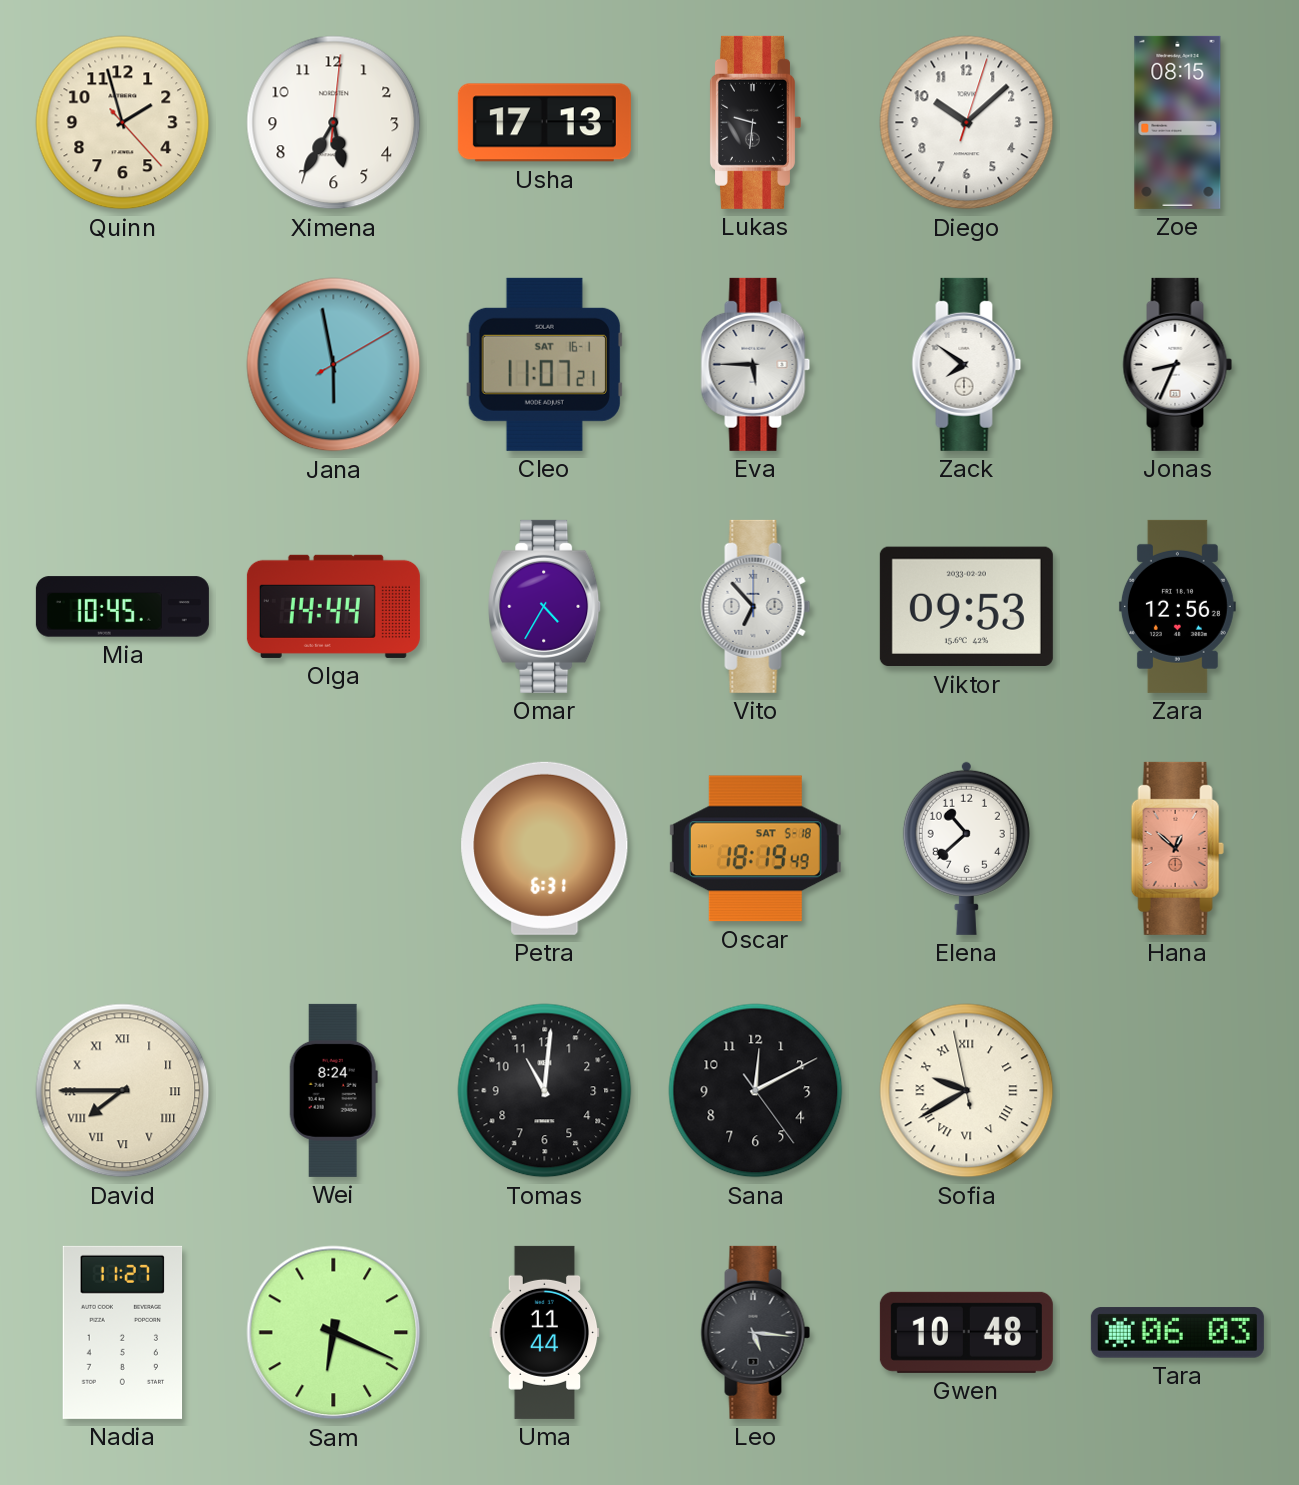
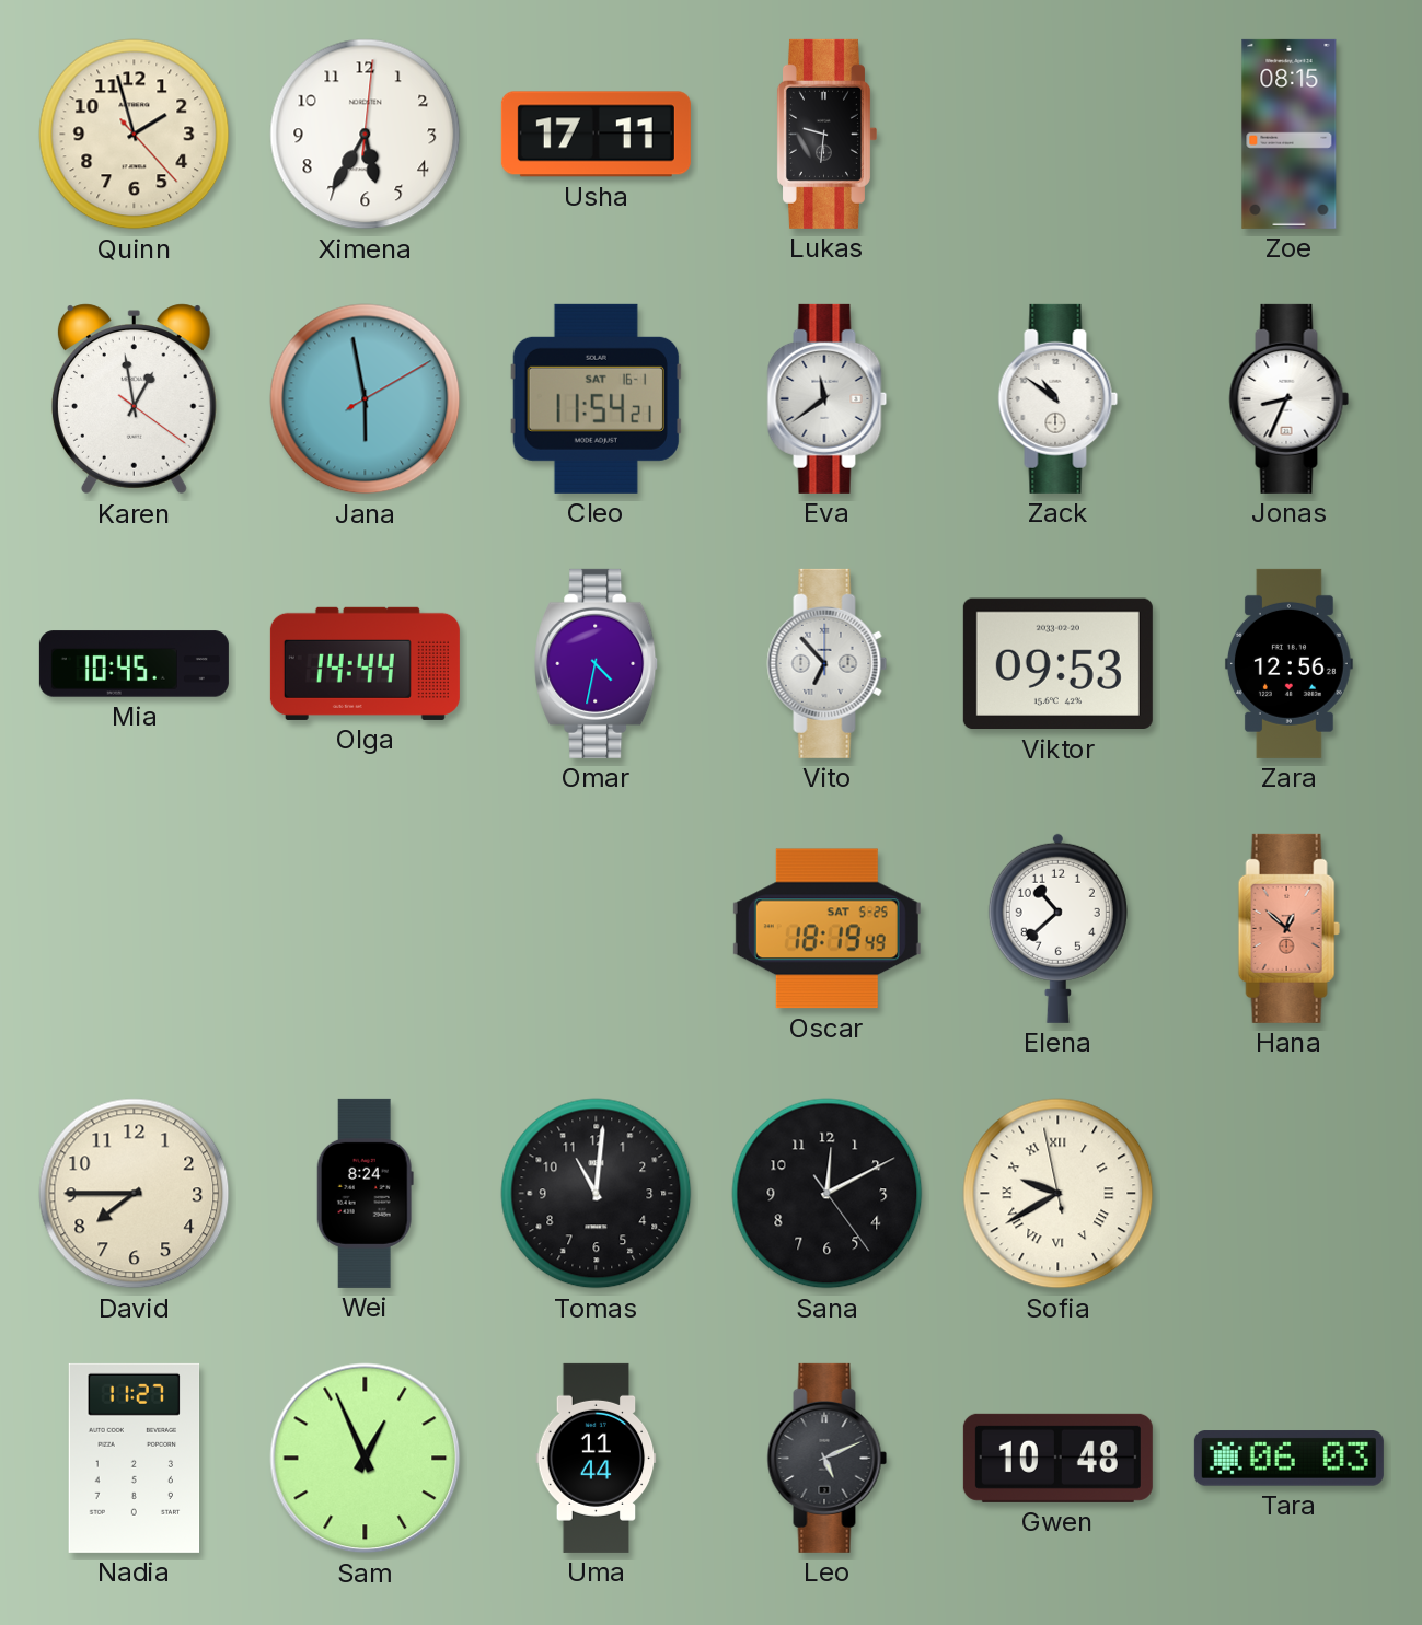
Usha: 17:13 -> 17:11
Diego: 10:08 -> none
Karen: none -> 12:58
Cleo: 11:07 -> 11:54
Eva: 5:45 -> 11:39
Zack: 7:51 -> 10:51
Omar: 4:35 -> 4:32
Petra: 6:31 -> none
Oscar date: SAT 5-18 -> SAT 5-25
David numerals: Roman -> Arabic
Sam: 6:19 -> 12:56
Leo: 5:16 -> 5:11
